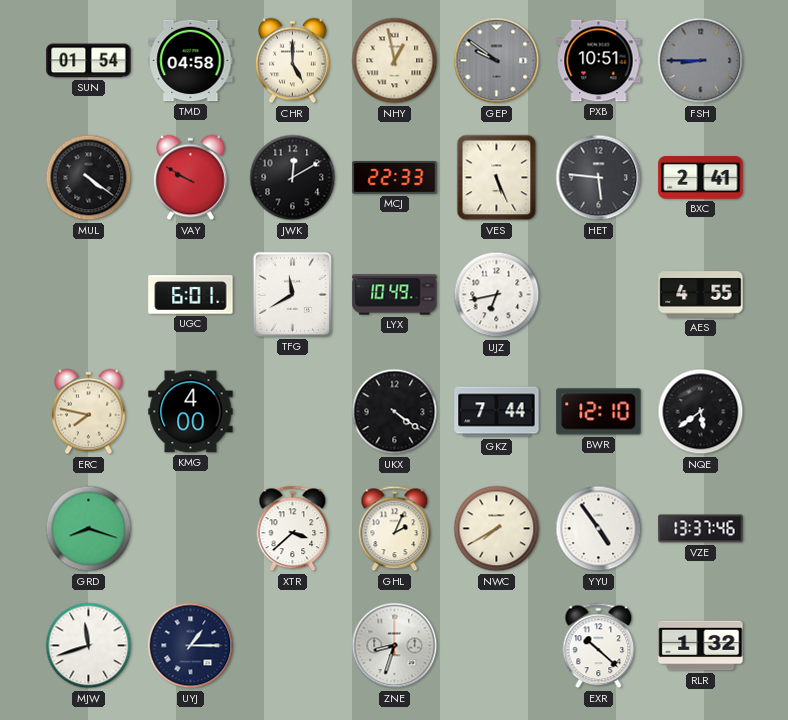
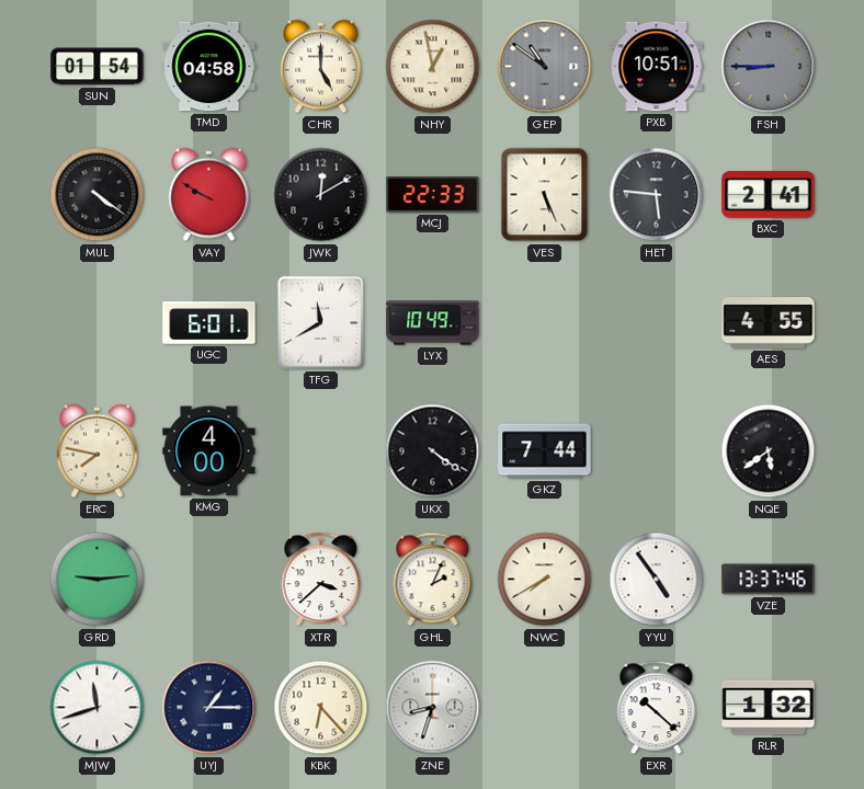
GEP: 9:51 -> 10:51
UJZ: 6:43 -> none
BWR: 12:10 -> none
GRD: 8:18 -> 9:14
KBK: none -> 6:23
